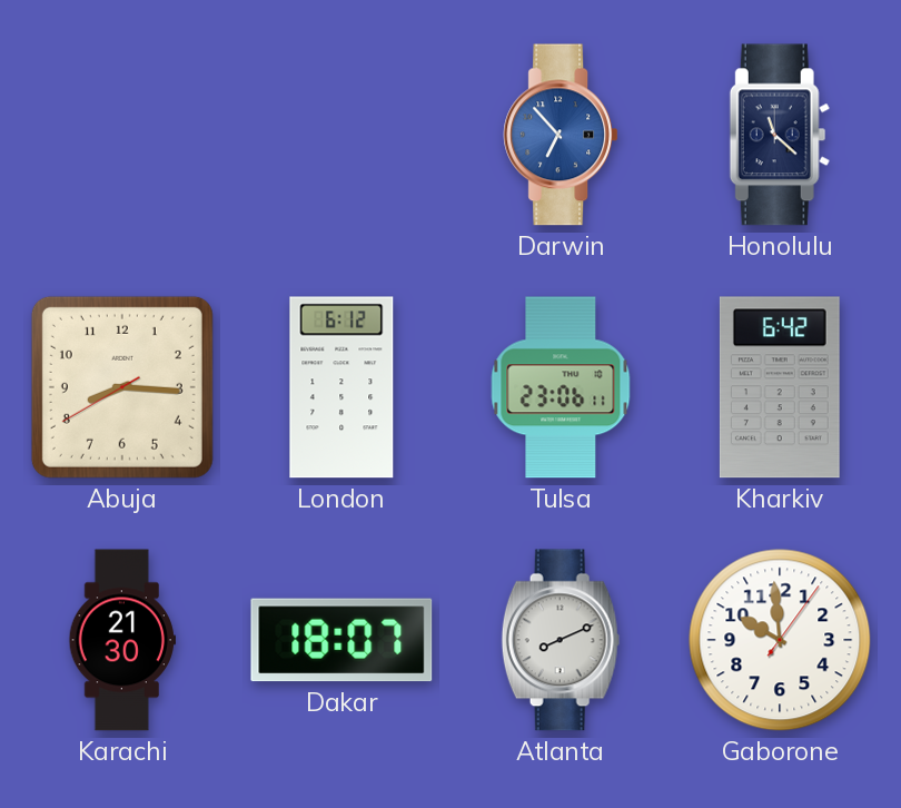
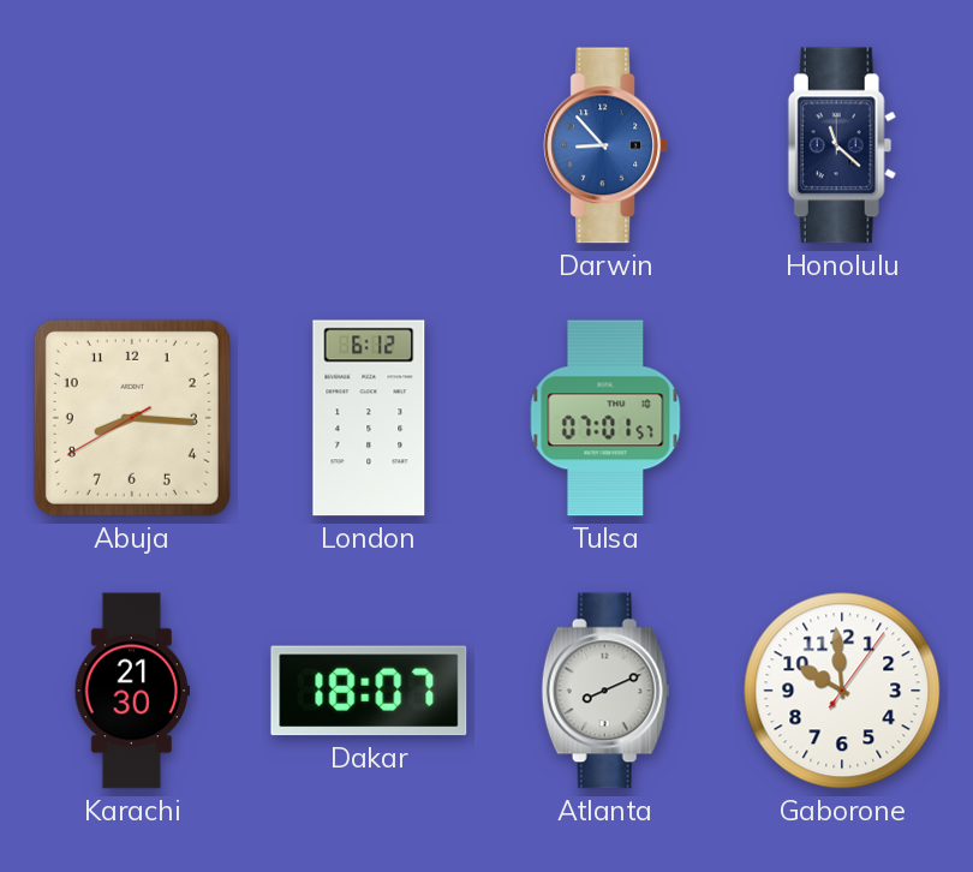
Darwin: 6:53 -> 8:53
Tulsa: 23:06 -> 07:01
Kharkiv: 6:42 -> none
